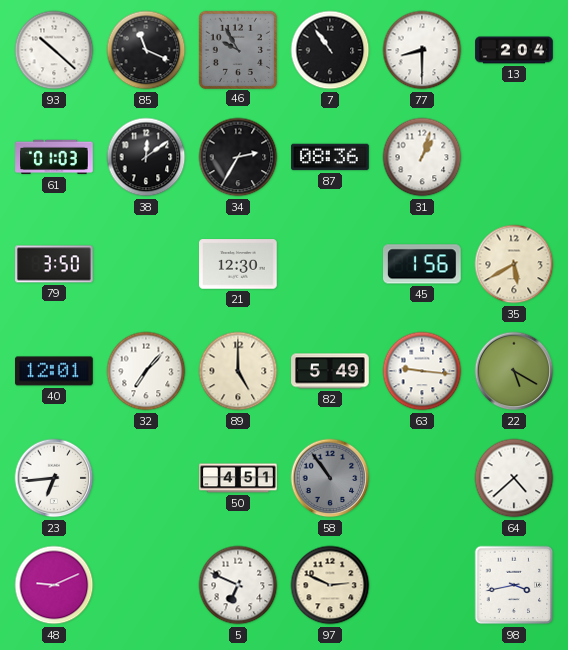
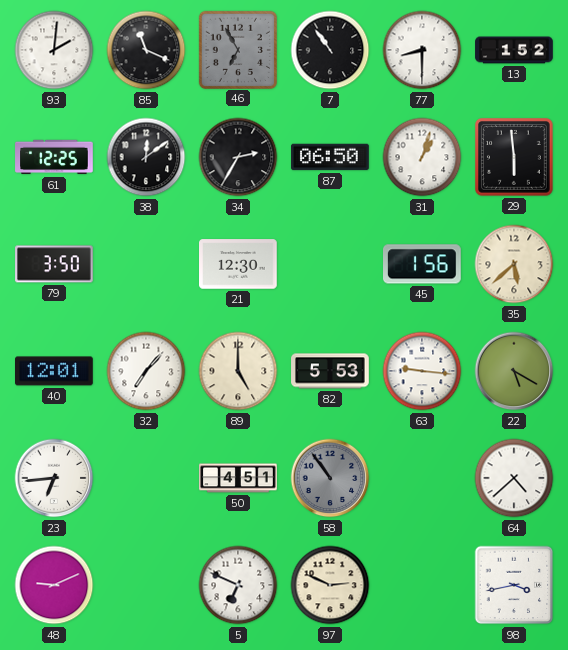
93: 10:22 -> 2:01
46: 9:55 -> 6:55
13: 2:04 -> 1:52
61: 01:03 -> 12:25
87: 08:36 -> 06:50
29: none -> 5:59
35: 5:40 -> 5:38
82: 5:49 -> 5:53
